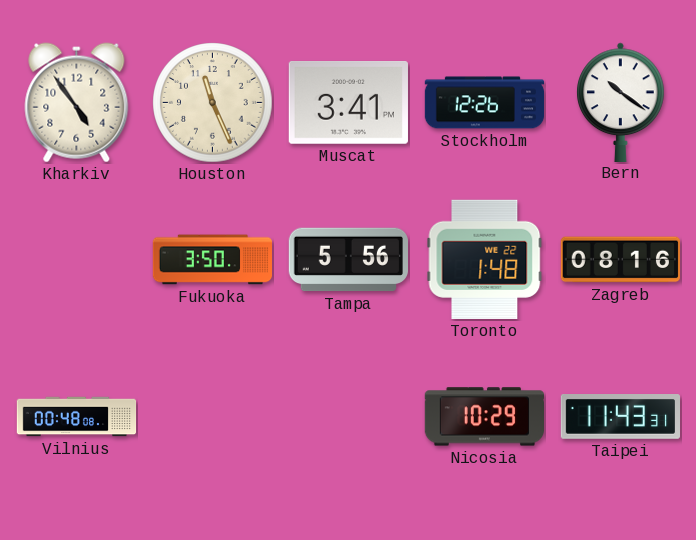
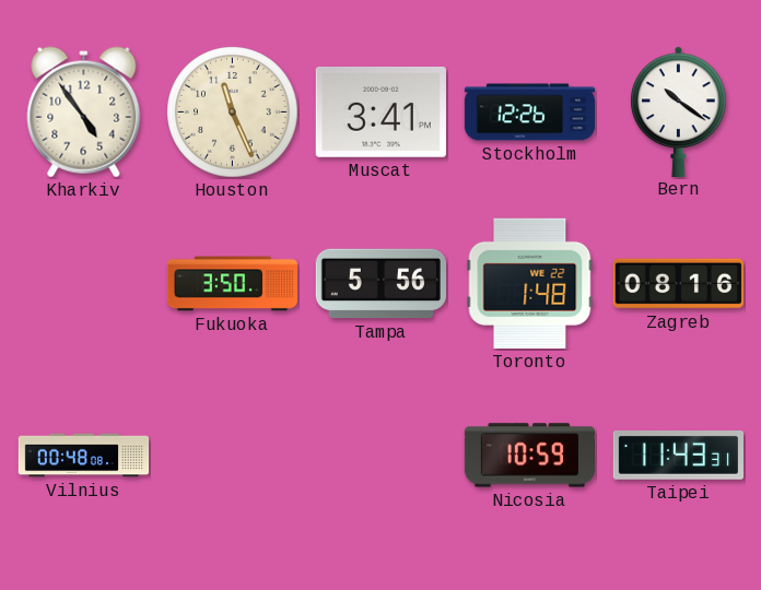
Nicosia: 10:29 -> 10:59
